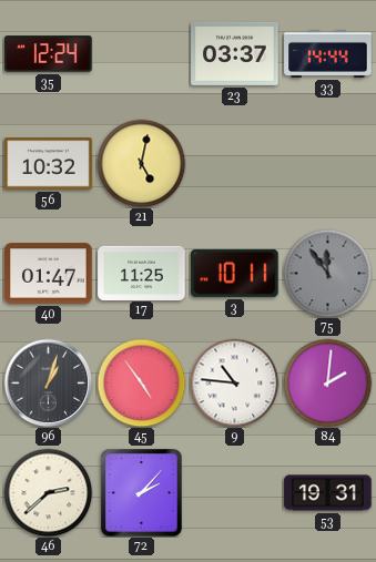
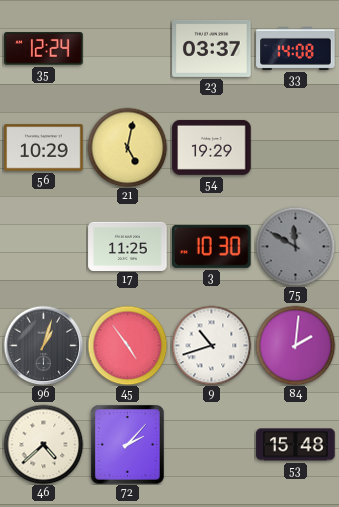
33: 14:44 -> 14:08
56: 10:32 -> 10:29
54: none -> 19:29
40: 01:47 -> none
3: 10:11 -> 10:30
75: 11:54 -> 11:50
9: 10:46 -> 10:42
46: 2:38 -> 4:38
53: 19:31 -> 15:48
